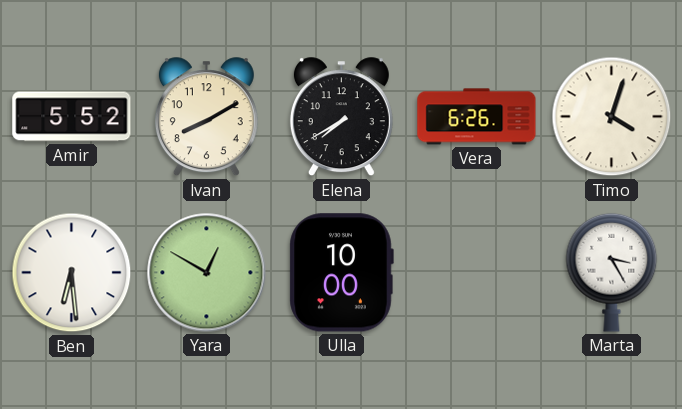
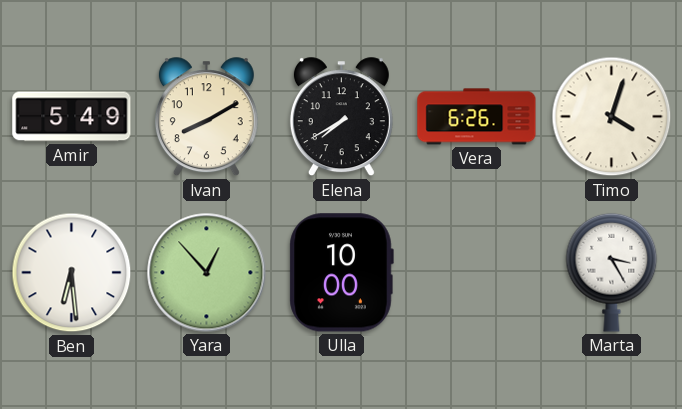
Amir: 5:52 -> 5:49
Yara: 12:50 -> 12:53
